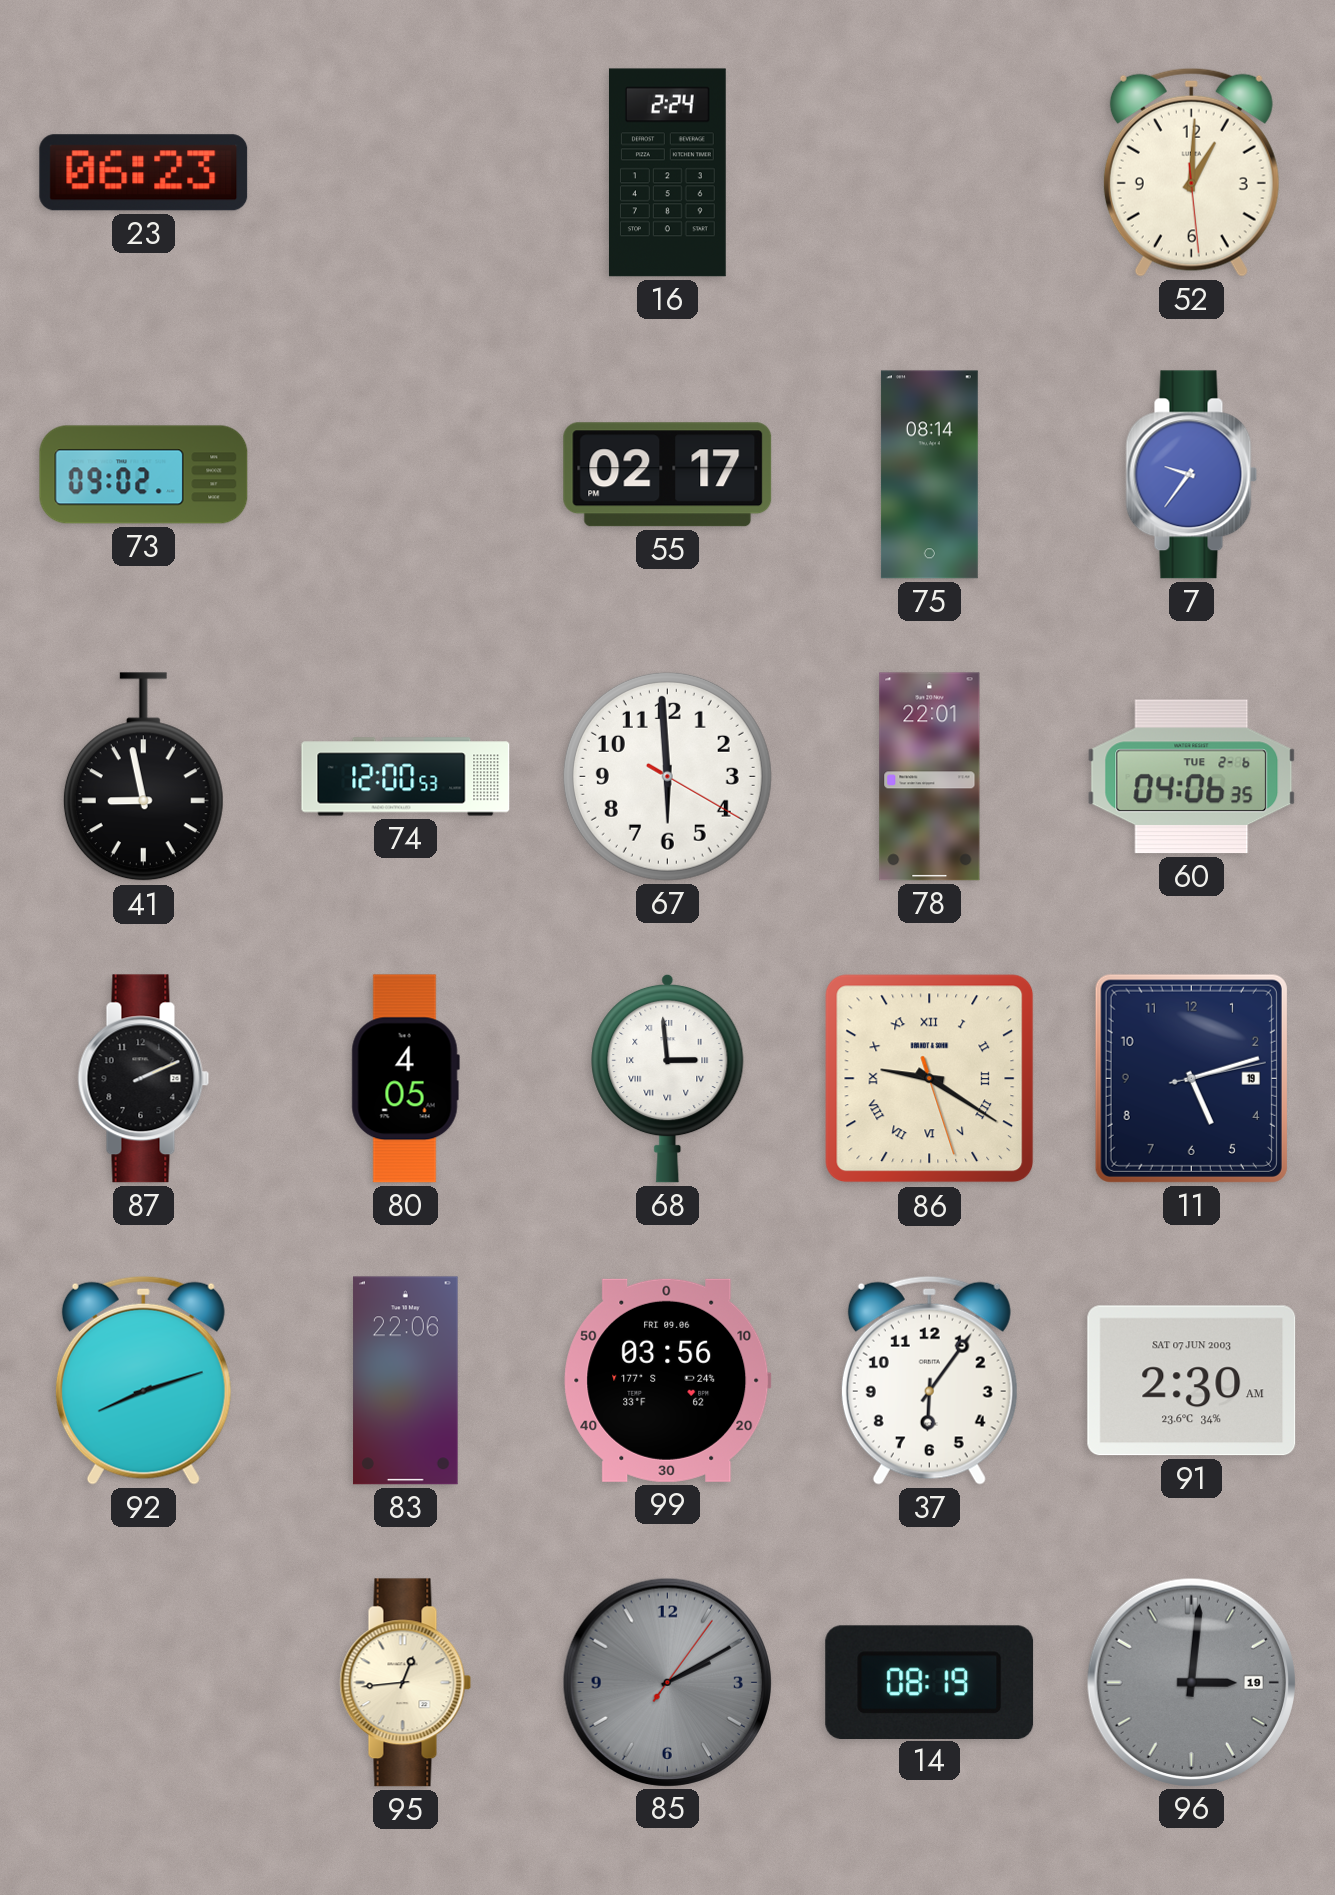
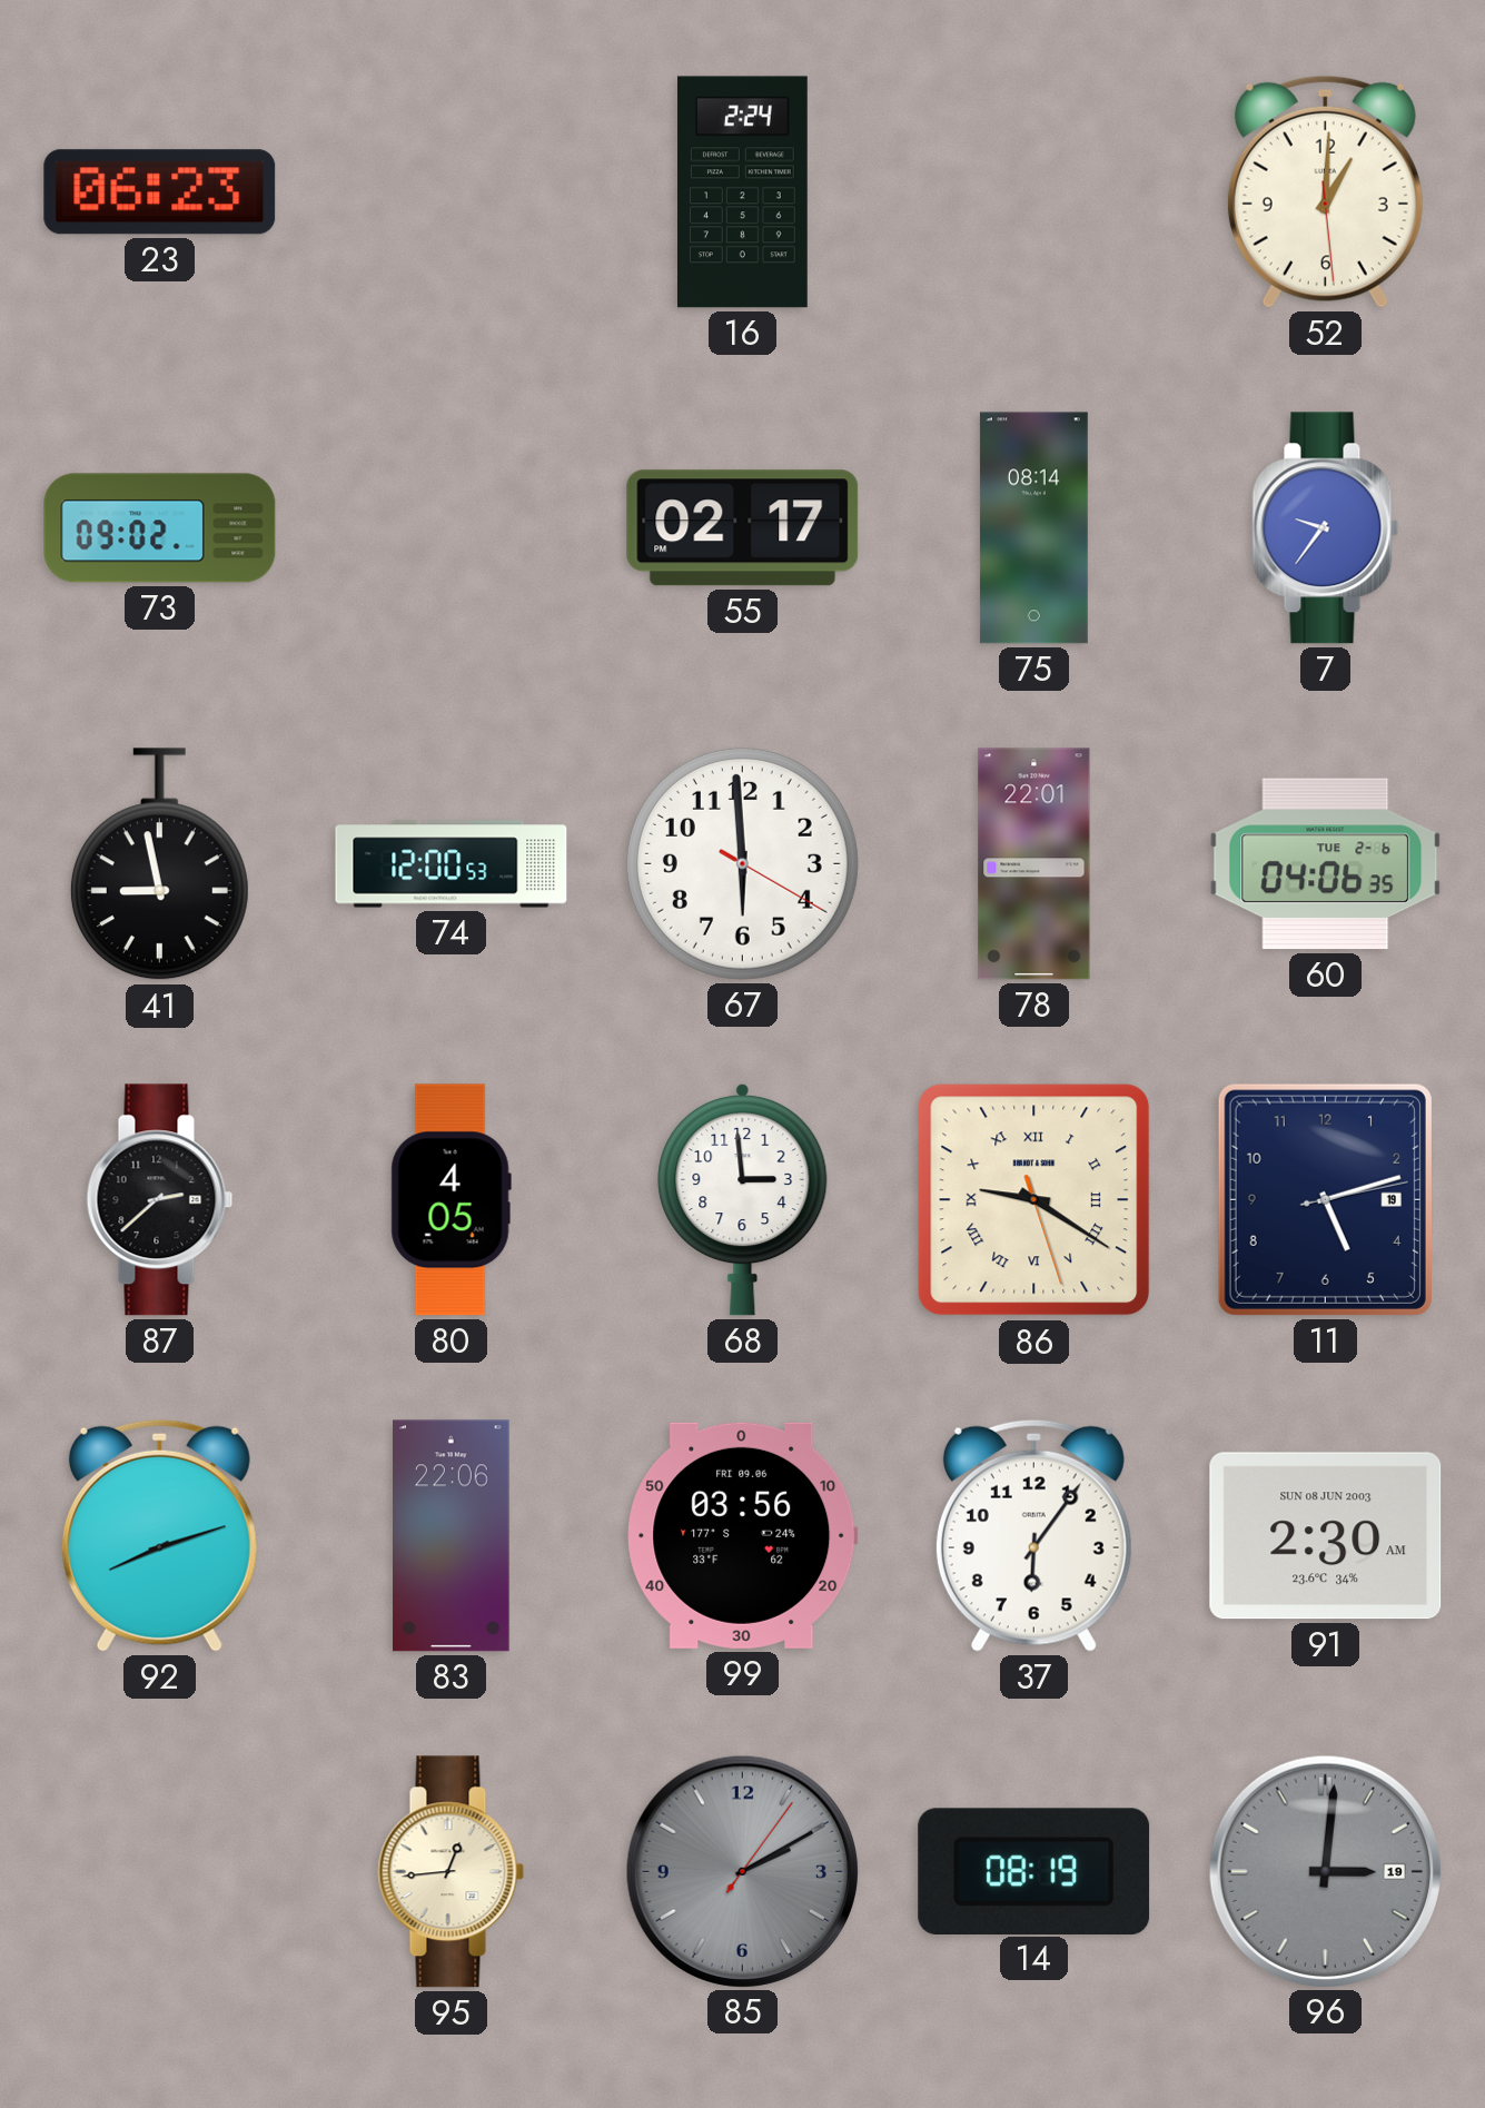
87: 2:11 -> 2:38
68 numerals: Roman -> Arabic
91 date: SAT 07 JUN 2003 -> SUN 08 JUN 2003
